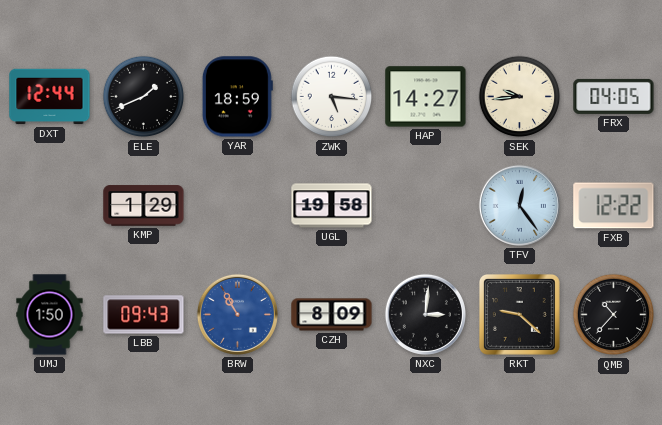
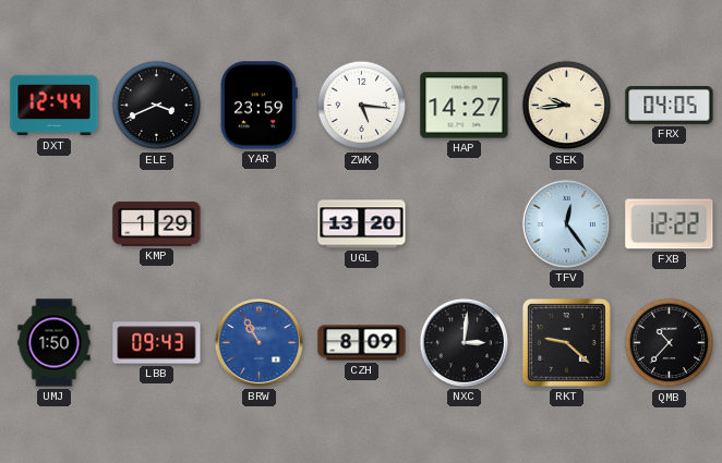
ELE: 1:41 -> 3:41
YAR: 18:59 -> 23:59
UGL: 19:58 -> 13:20
